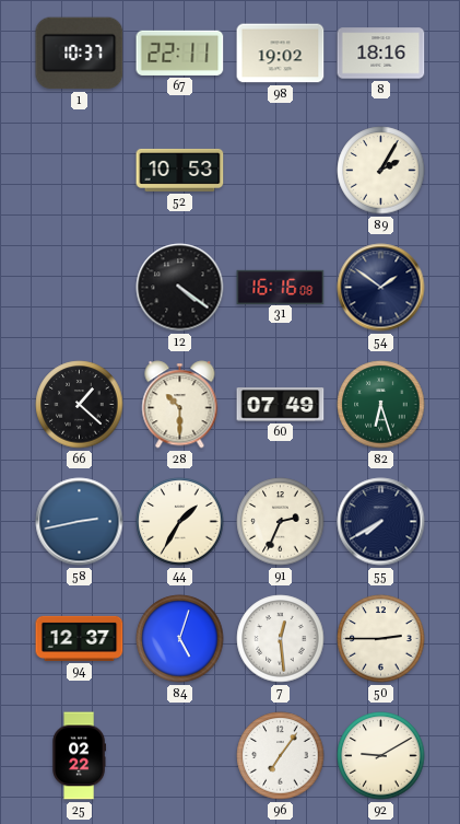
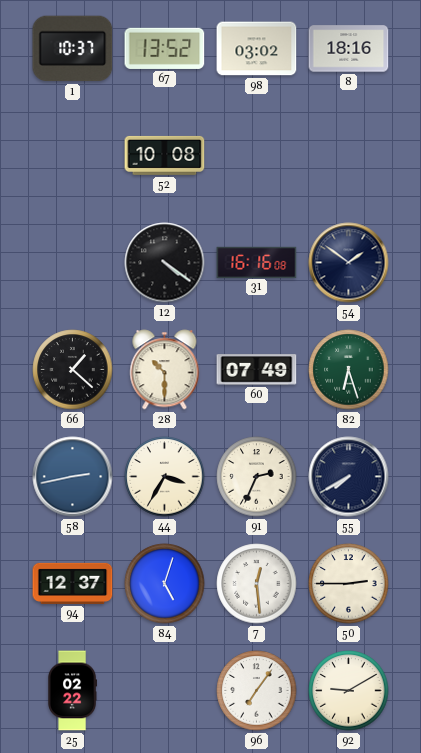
67: 22:11 -> 13:52
98: 19:02 -> 03:02
52: 10:53 -> 10:08
89: 2:05 -> none
44: 1:35 -> 3:35
